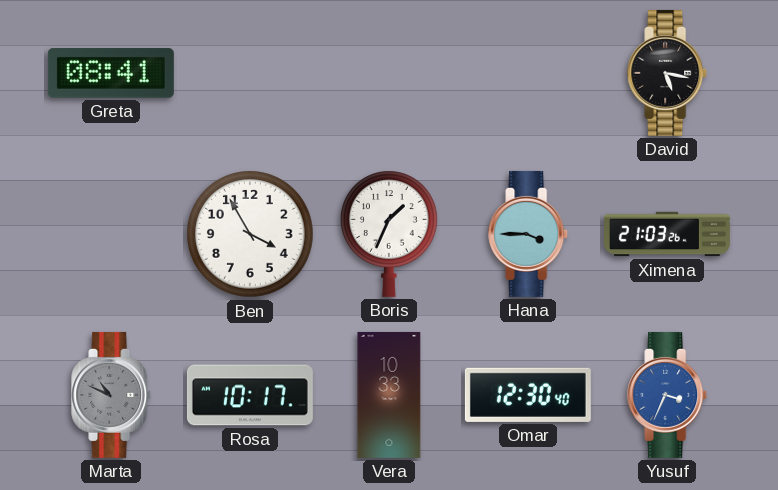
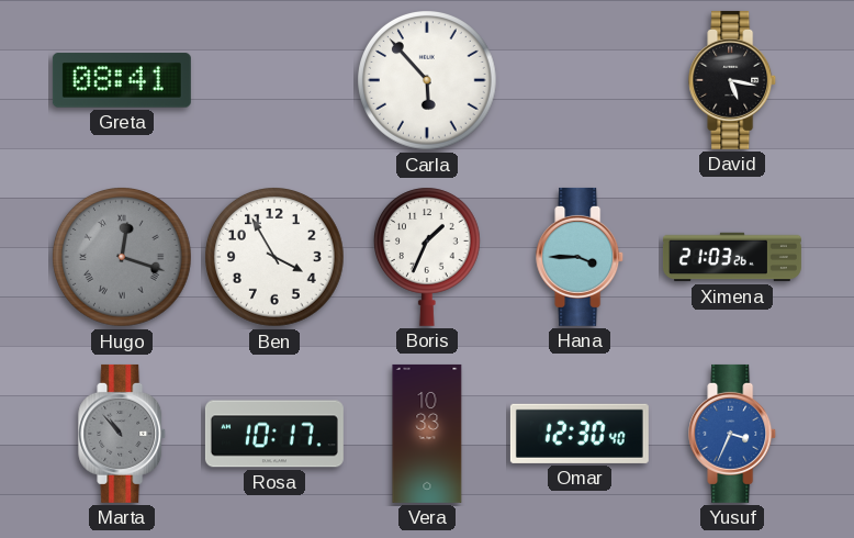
Carla: none -> 5:53
Hugo: none -> 12:18
Marta: 10:49 -> 10:53
